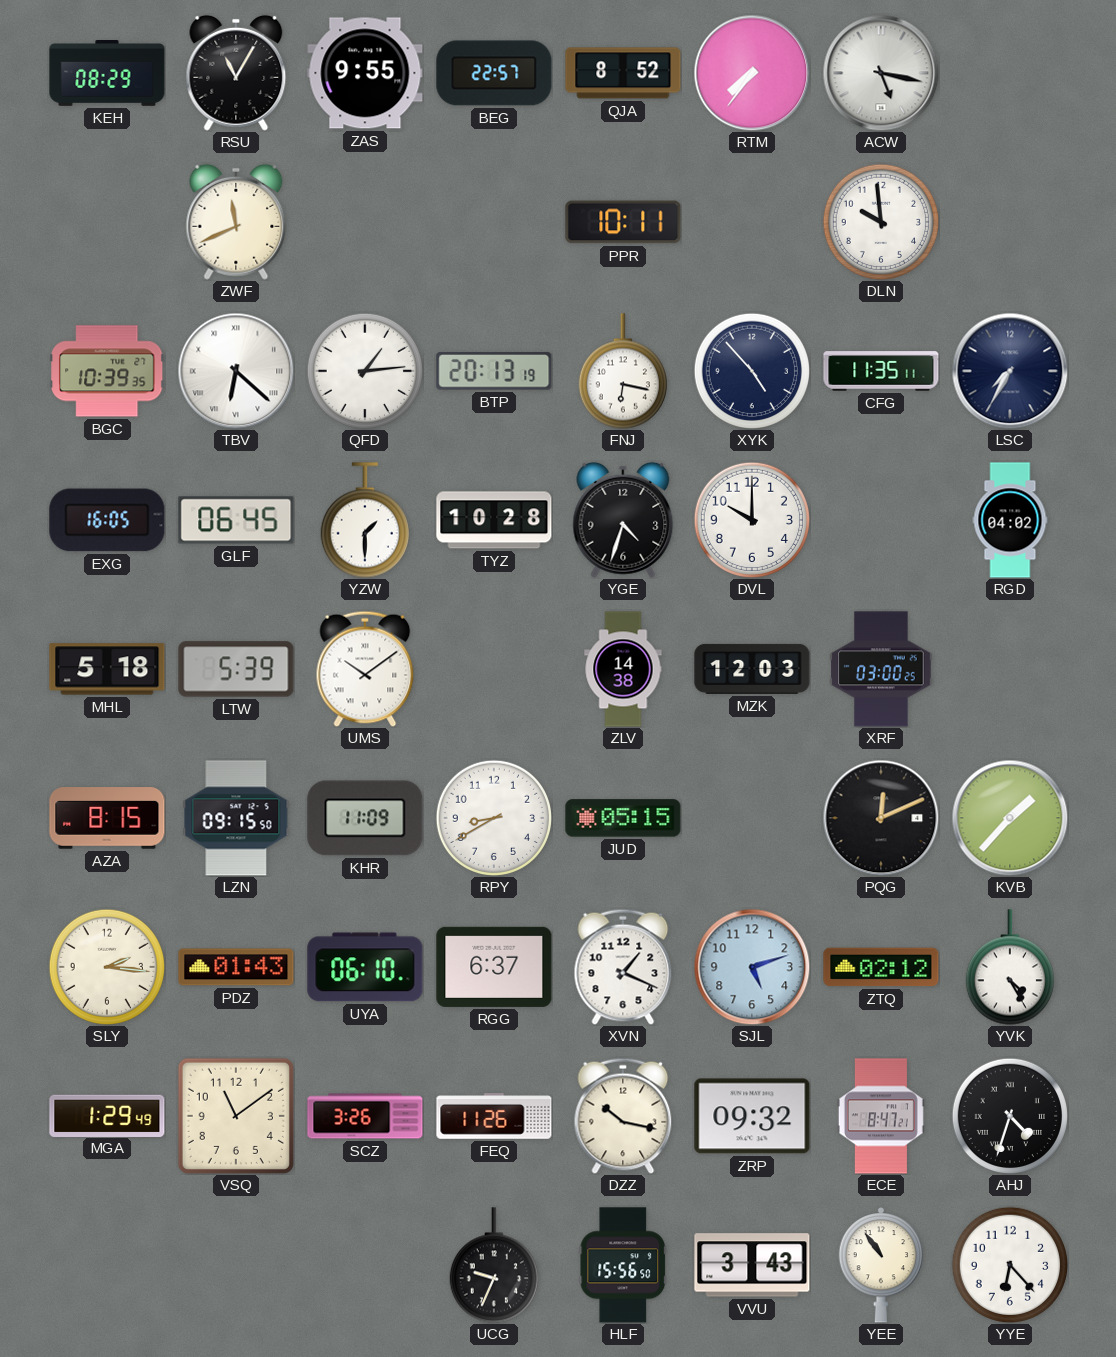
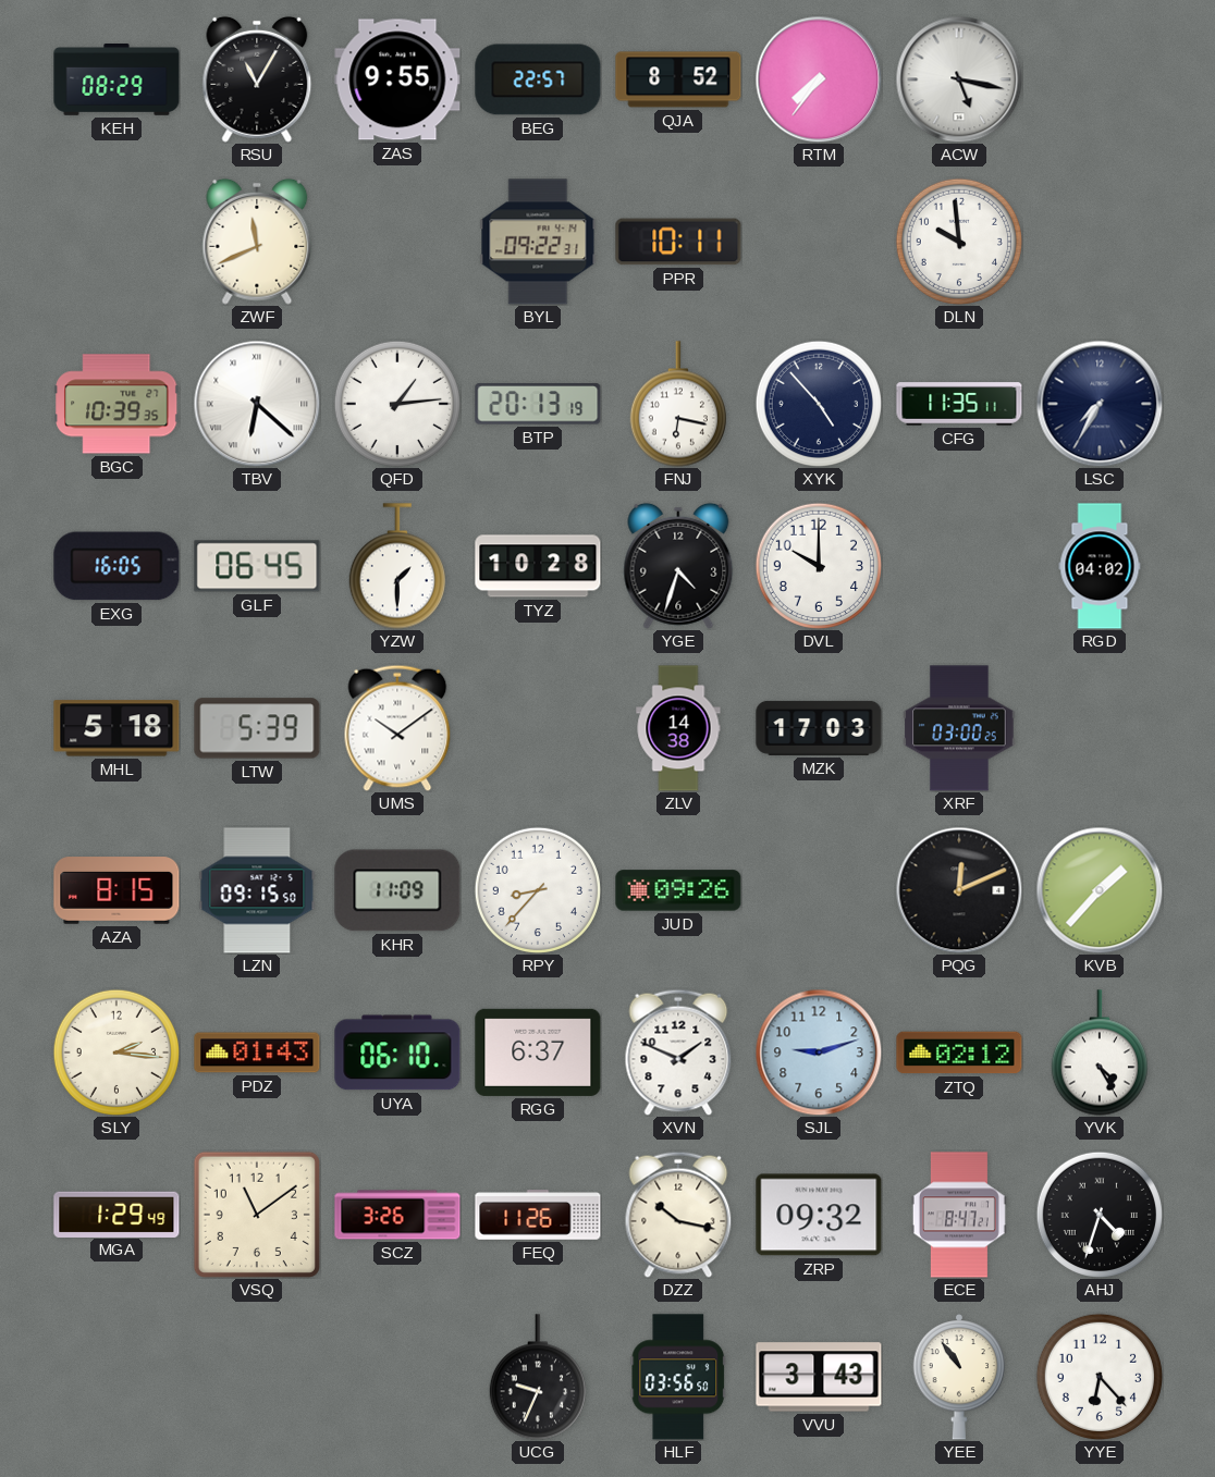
BYL: none -> 09:22
MZK: 12:03 -> 17:03
RPY: 8:40 -> 8:37
JUD: 05:15 -> 09:26
XVN: 1:19 -> 1:49
SJL: 5:12 -> 9:12
HLF: 15:56 -> 03:56
